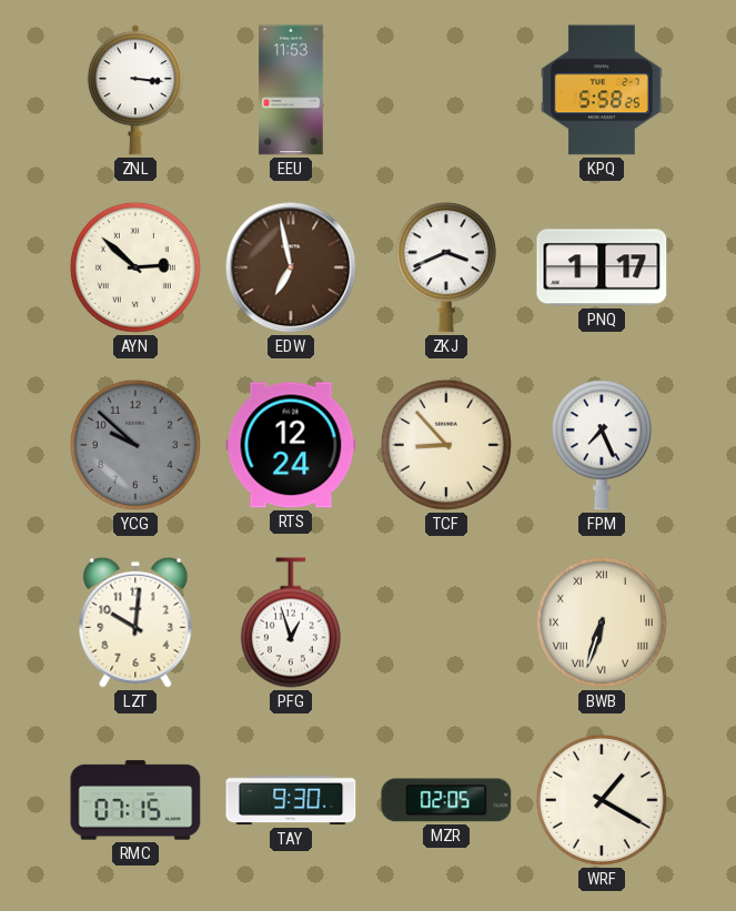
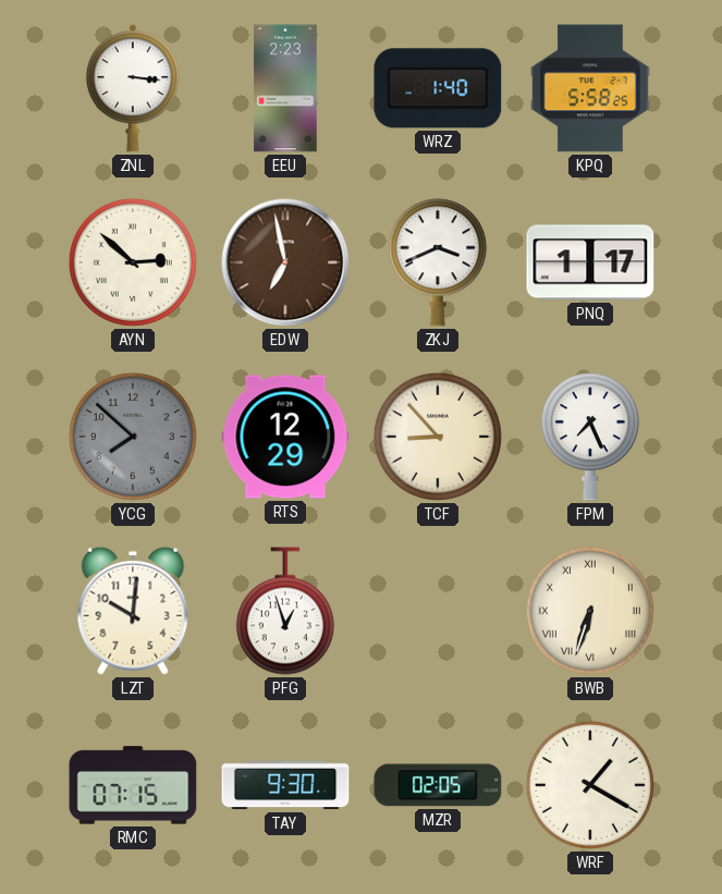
EEU: 11:53 -> 2:23
WRZ: none -> 1:40
YCG: 9:52 -> 7:52
RTS: 12:24 -> 12:29
